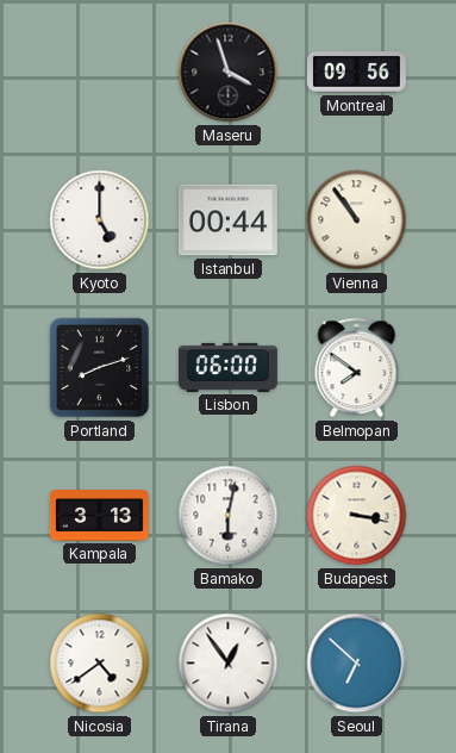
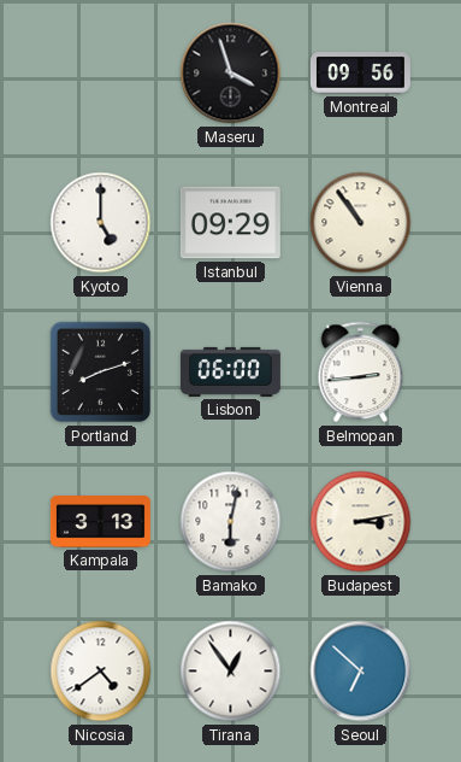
Istanbul: 00:44 -> 09:29
Belmopan: 7:51 -> 2:44
Budapest: 3:17 -> 3:13
